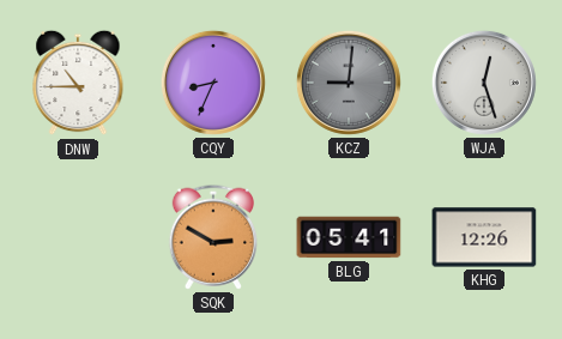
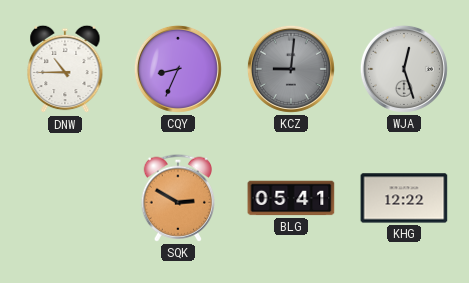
KHG: 12:26 -> 12:22
